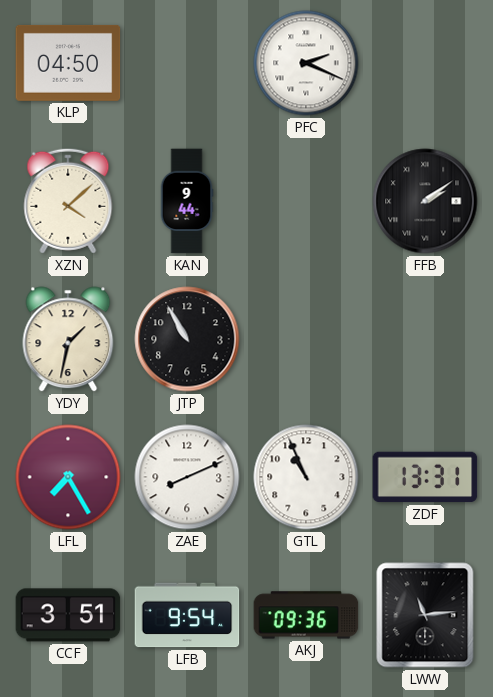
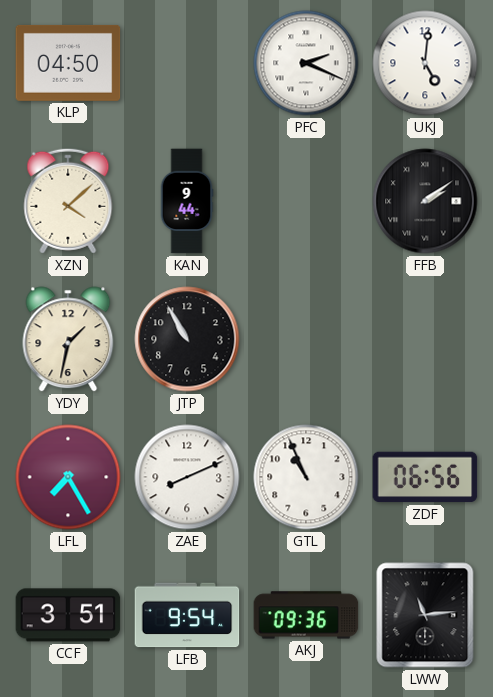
UKJ: none -> 5:01
ZDF: 13:31 -> 06:56
